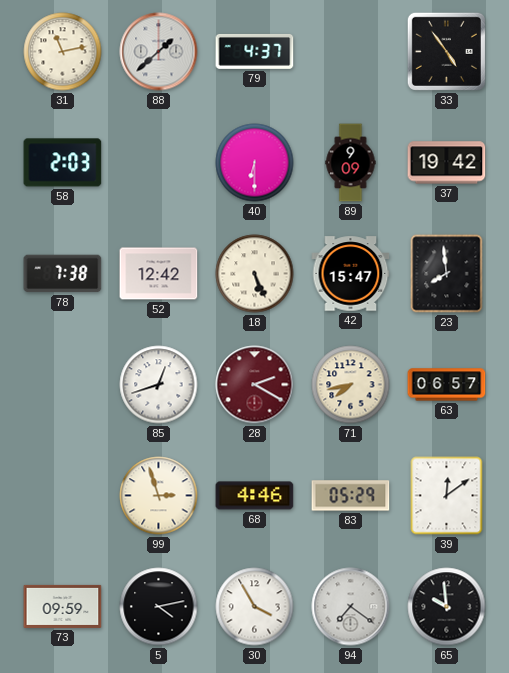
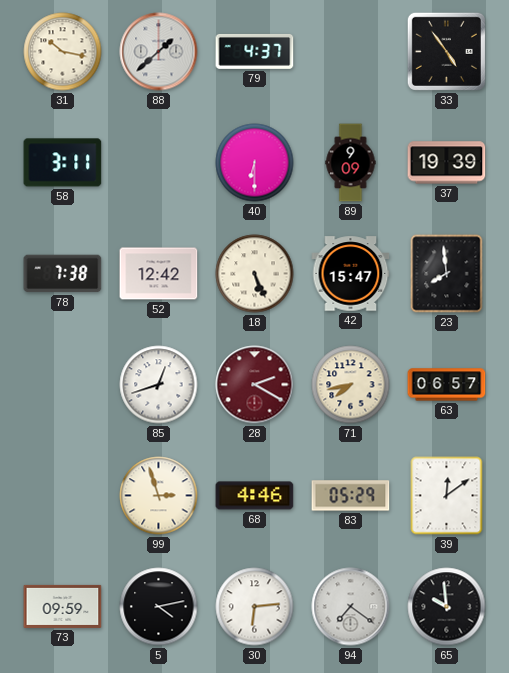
31: 11:13 -> 10:17
58: 2:03 -> 3:11
37: 19:42 -> 19:39
30: 3:55 -> 6:14
